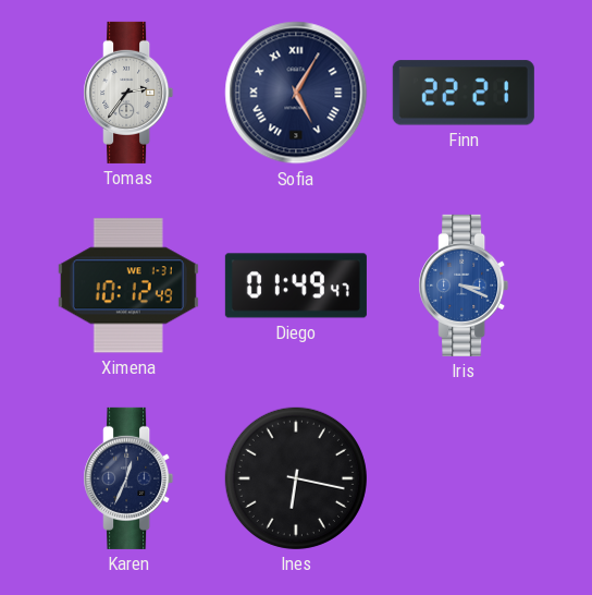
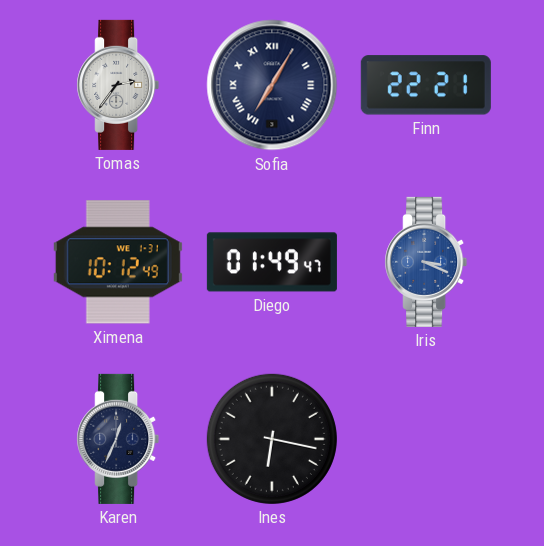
Sofia: 5:05 -> 7:05
